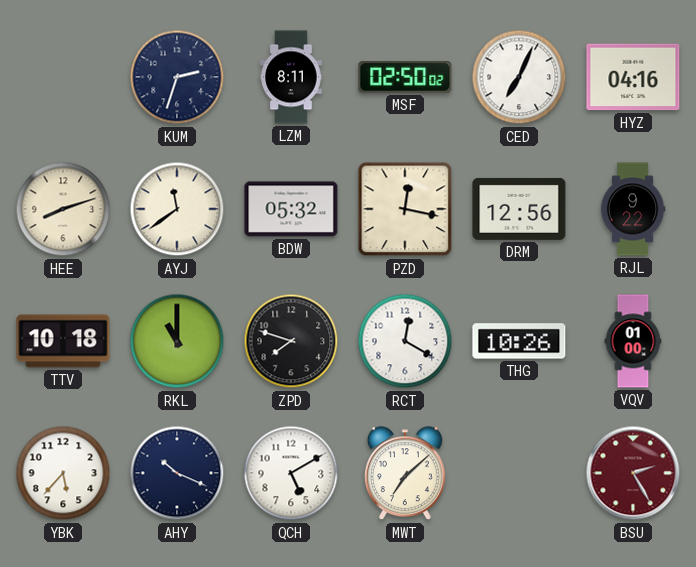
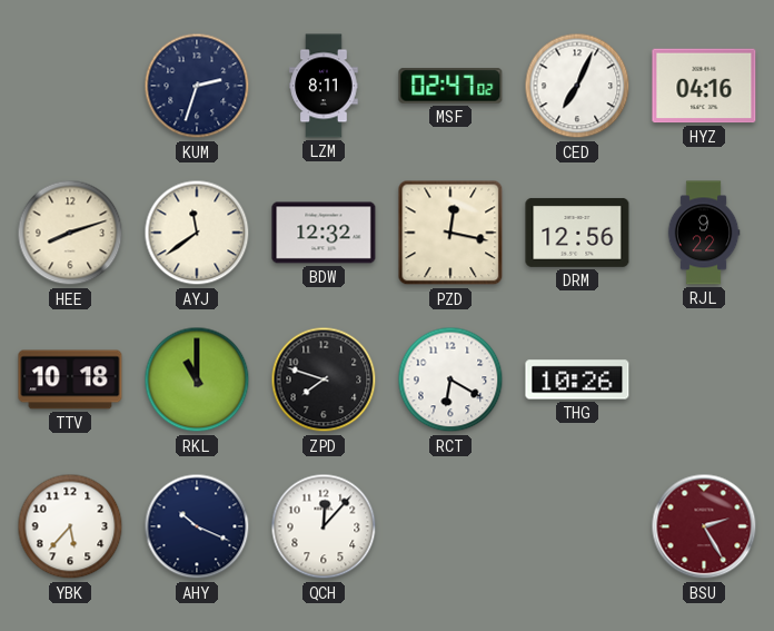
MSF: 02:50 -> 02:47
BDW: 05:32 -> 12:32
RCT: 12:20 -> 6:20
VQV: 01:00 -> none
QCH: 5:10 -> 12:07
MWT: 7:08 -> none
